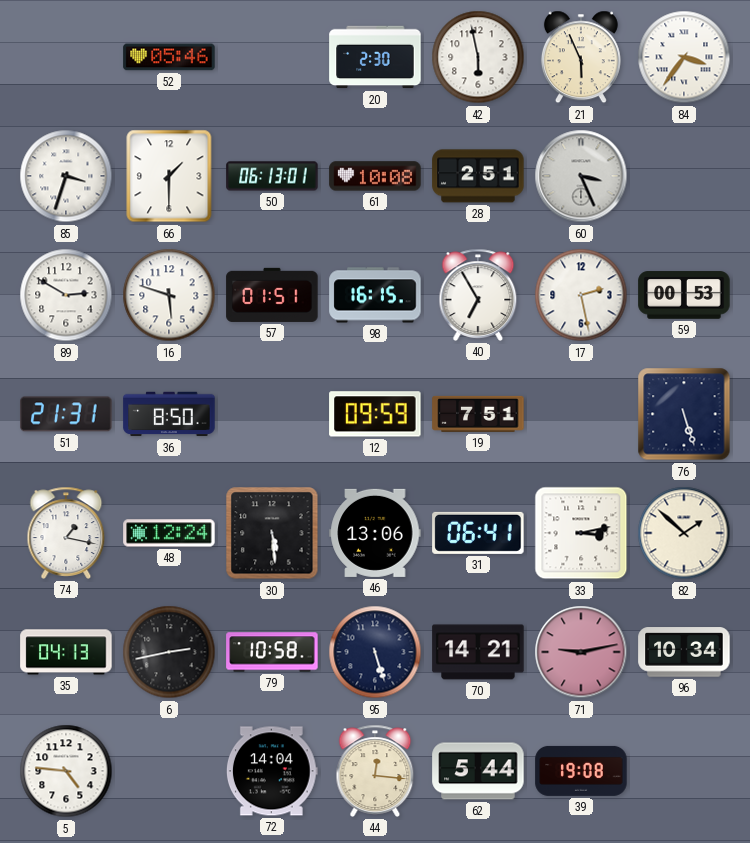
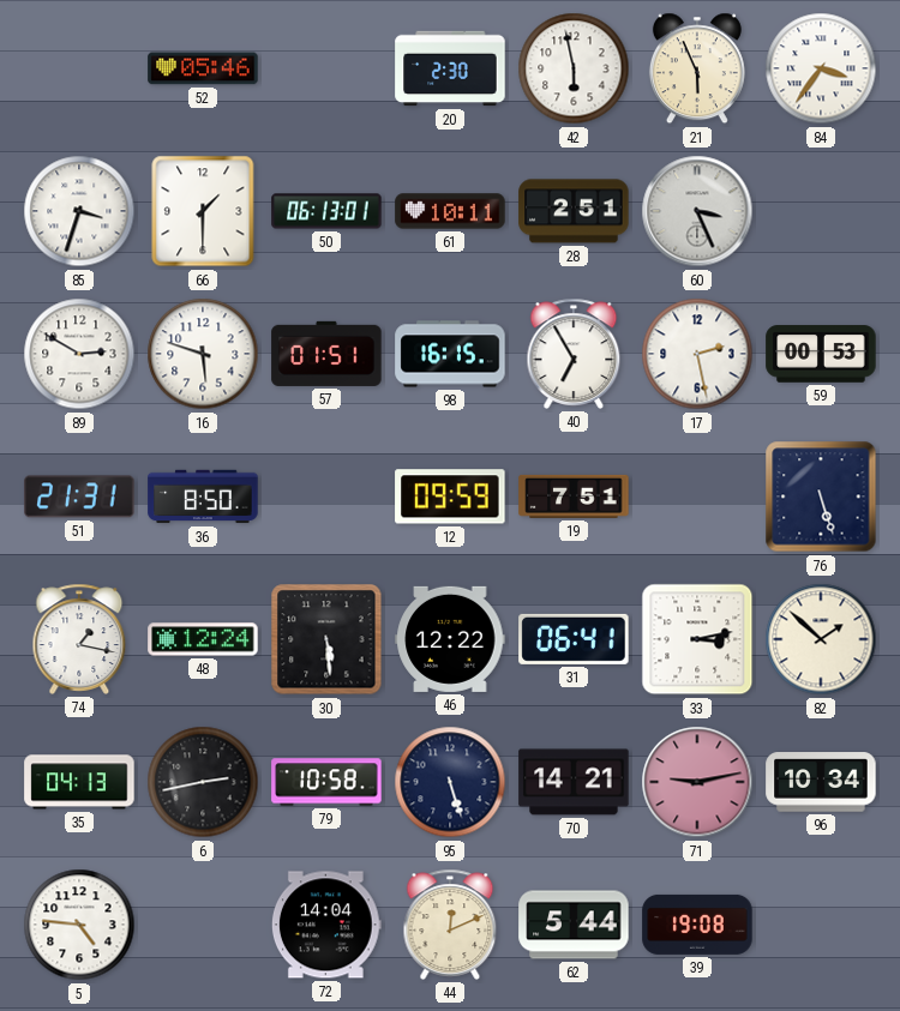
61: 10:08 -> 10:11
46: 13:06 -> 12:22
44: 12:16 -> 12:11
